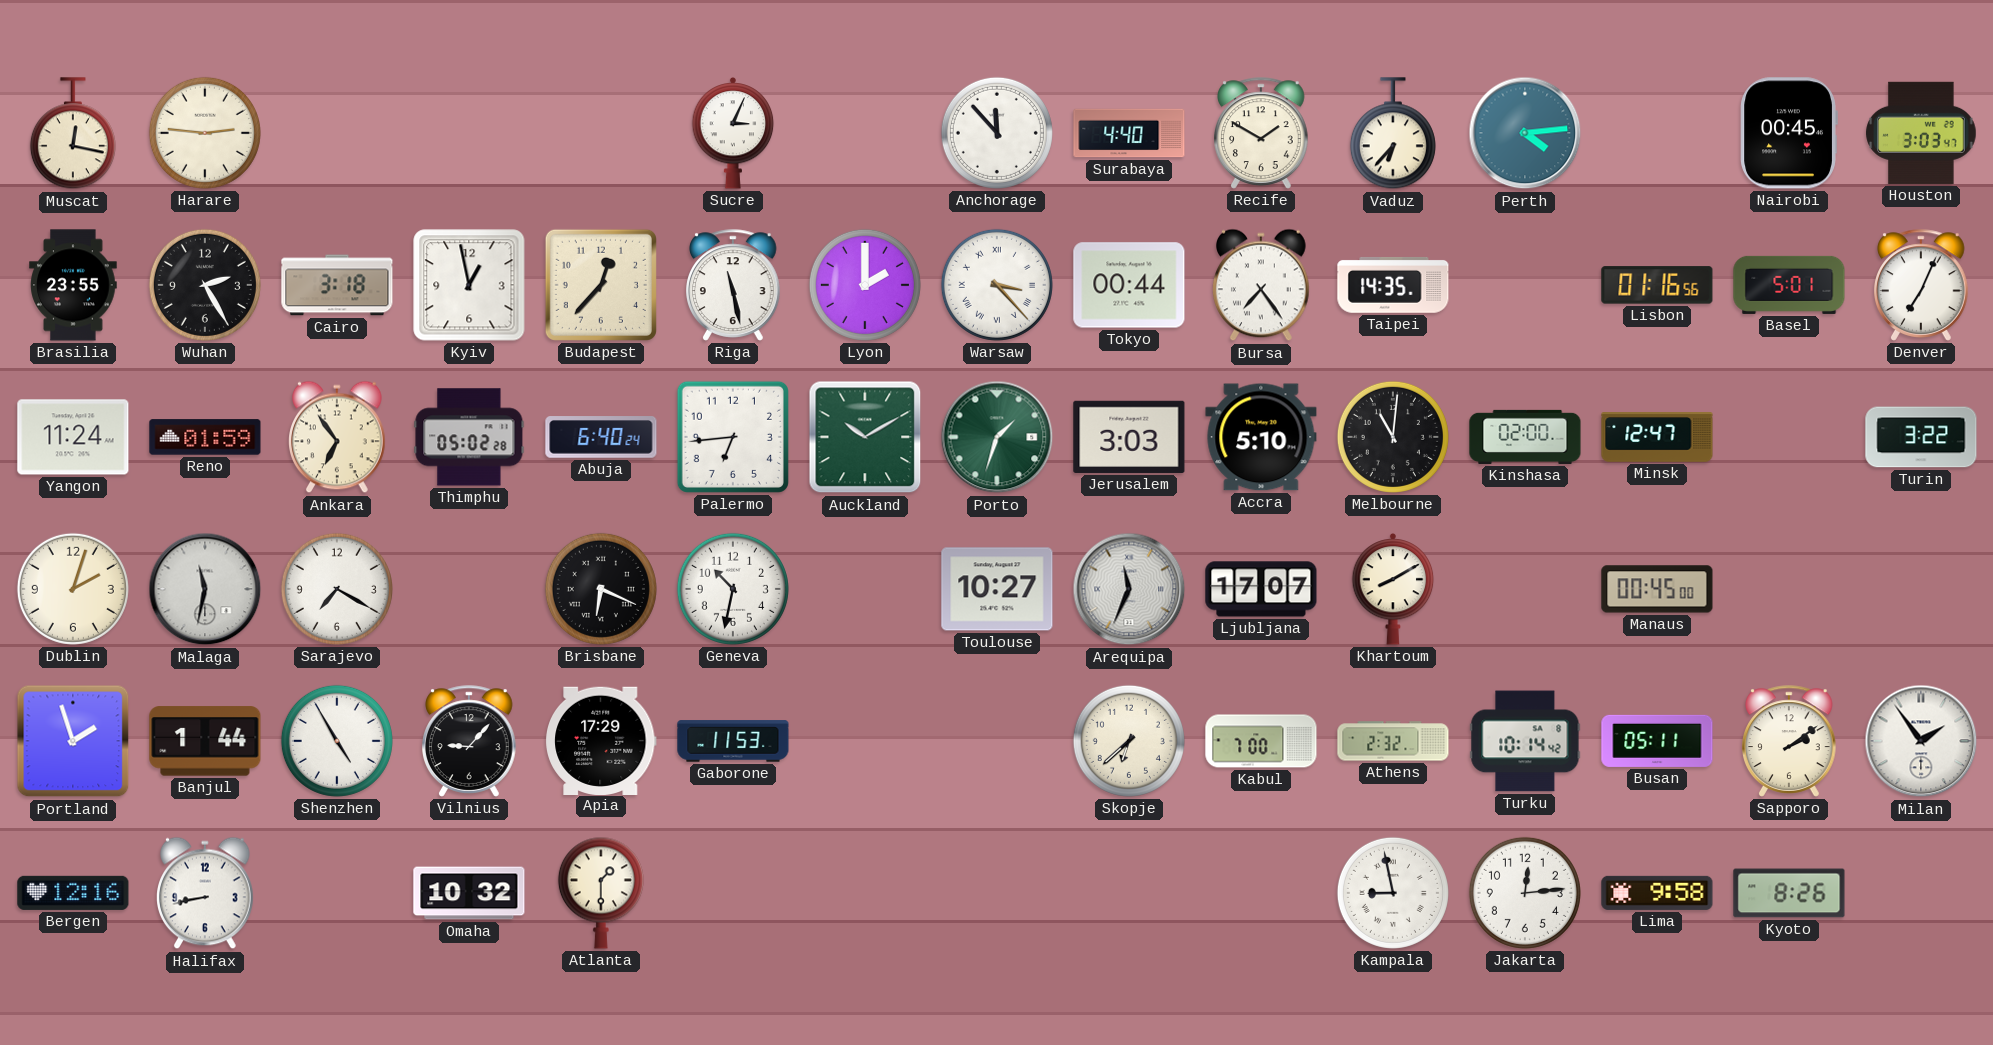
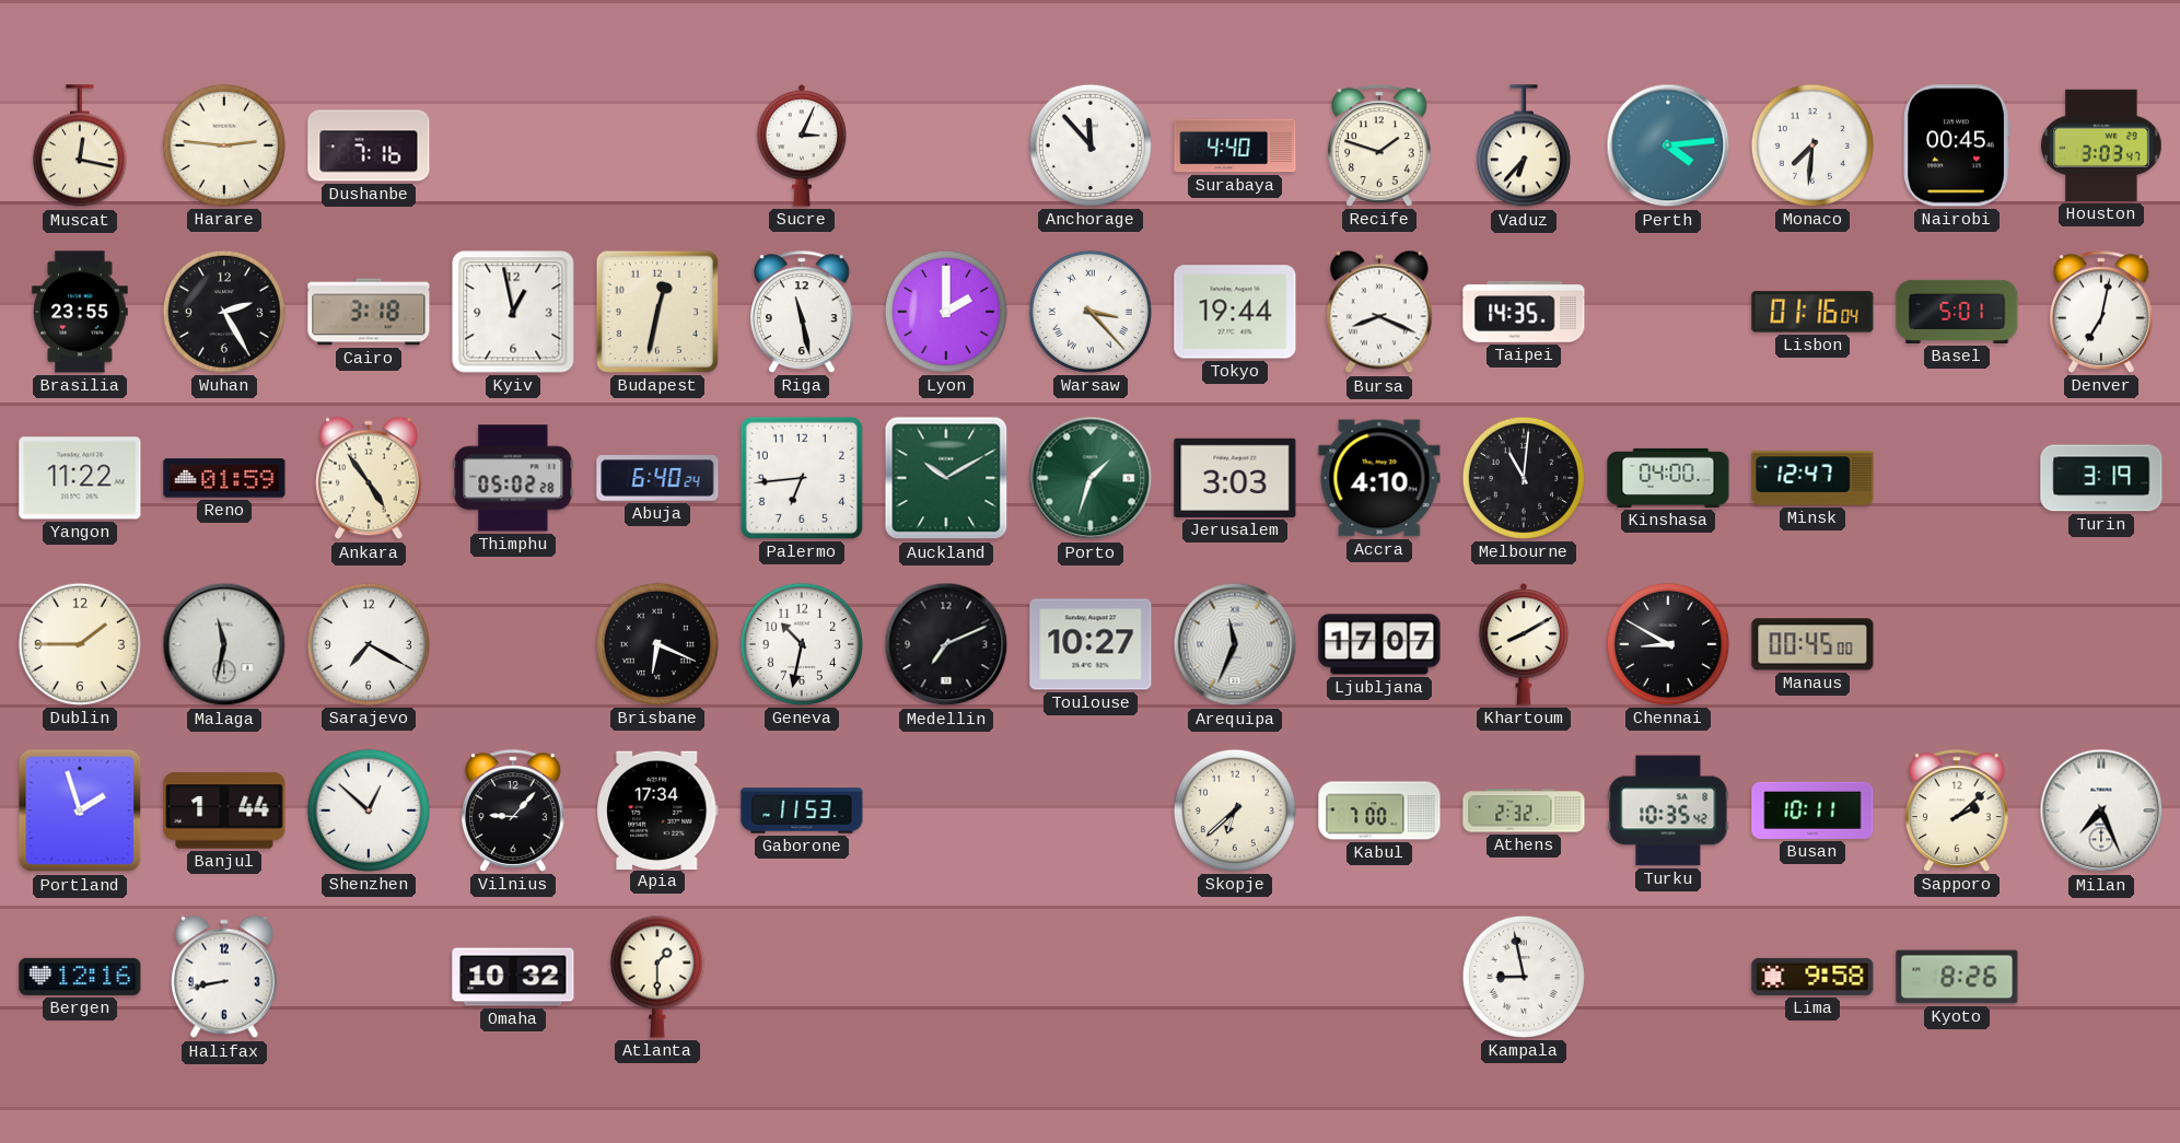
Dushanbe: none -> 7:16
Recife: 1:50 -> 1:48
Monaco: none -> 7:31
Budapest: 12:37 -> 12:32
Tokyo: 00:44 -> 19:44
Bursa: 7:24 -> 8:19
Lisbon: 01:16:56 -> 01:16:04
Denver: 7:04 -> 7:02
Yangon: 11:24 -> 11:22
Ankara: 6:54 -> 4:54
Accra: 5:10 -> 4:10
Kinshasa: 02:00 -> 04:00
Turin: 3:22 -> 3:19
Dublin: 2:03 -> 1:45
Medellin: none -> 7:11
Chennai: none -> 8:50
Shenzhen: 4:55 -> 12:52
Apia: 17:29 -> 17:34
Turku: 10:14 -> 10:35
Busan: 05:11 -> 10:11
Sapporo: 2:09 -> 2:08
Milan: 1:54 -> 7:26
Jakarta: 12:14 -> none
